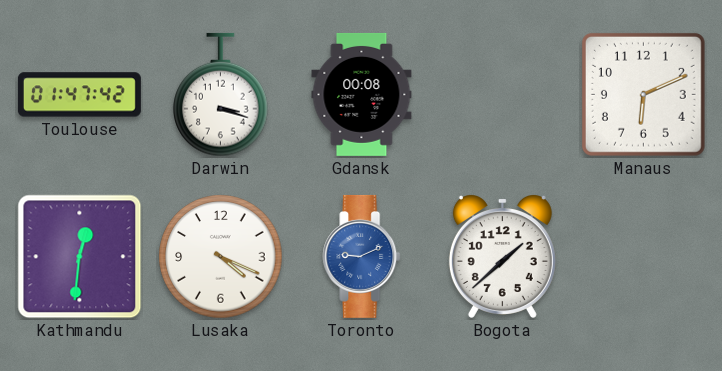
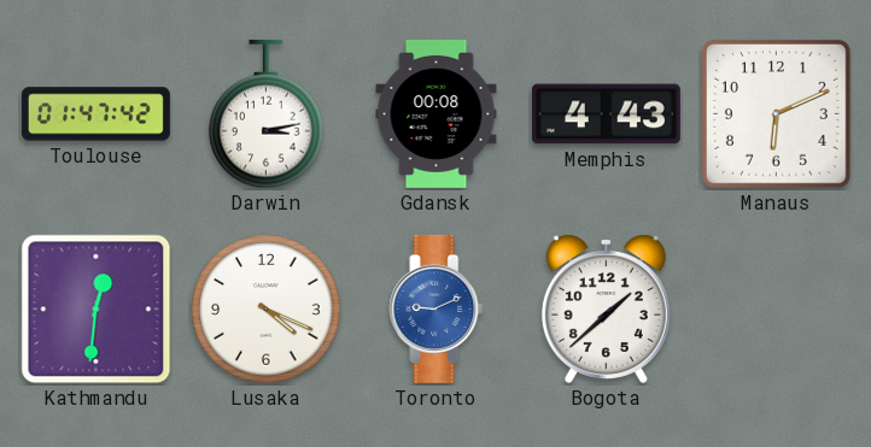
Darwin: 3:18 -> 3:13
Memphis: none -> 4:43
